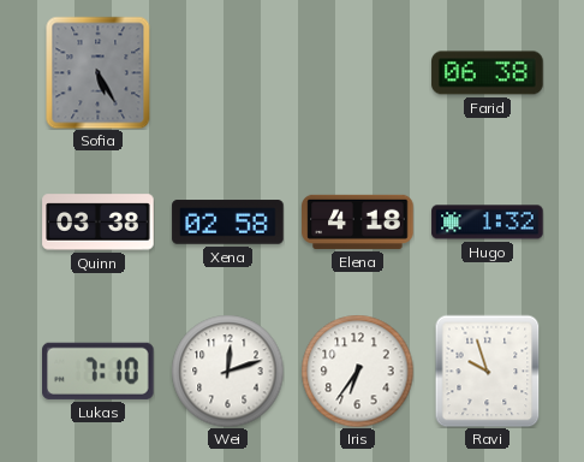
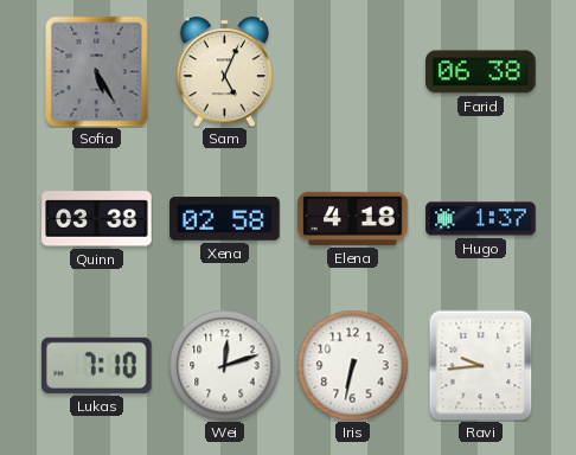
Sam: none -> 5:04
Hugo: 1:32 -> 1:37
Iris: 6:36 -> 6:32
Ravi: 9:57 -> 9:44
